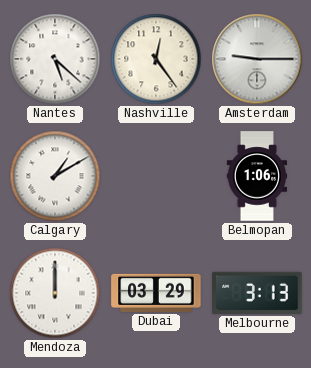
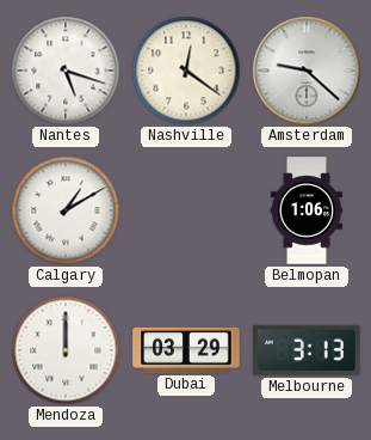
Nantes: 5:22 -> 5:18
Nashville: 12:24 -> 12:21
Amsterdam: 9:15 -> 9:22
